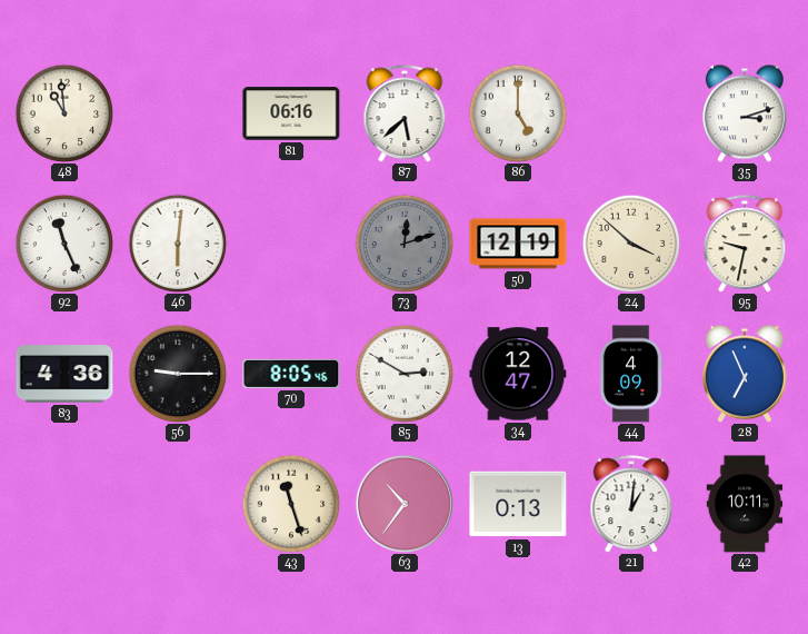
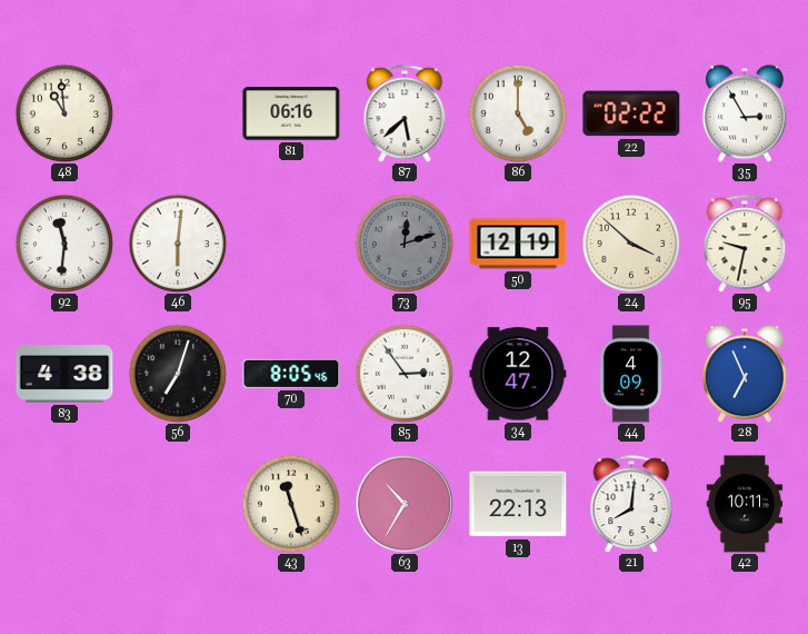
22: none -> 02:22
35: 3:12 -> 2:55
92: 11:26 -> 11:31
83: 4:36 -> 4:38
56: 9:15 -> 7:03
85: 2:50 -> 2:54
63: 10:36 -> 10:35
13: 0:13 -> 22:13
21: 1:01 -> 8:01
